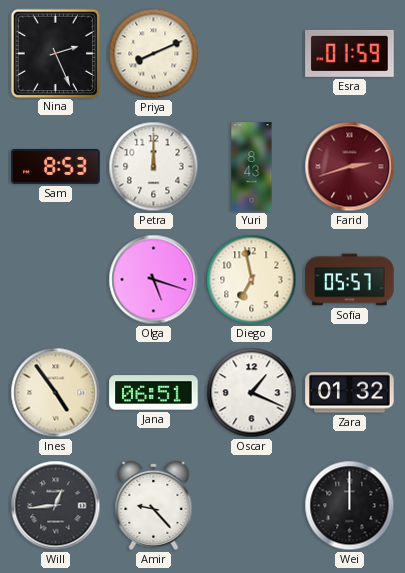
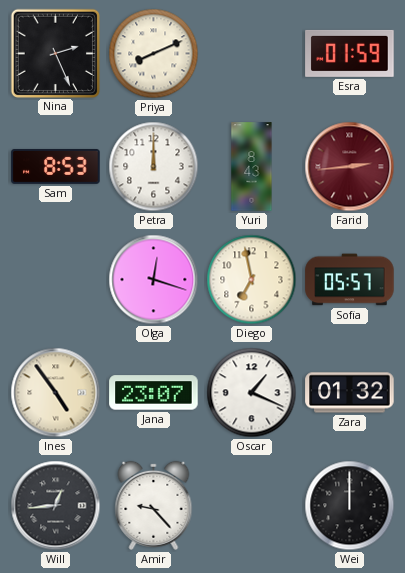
Farid: 2:42 -> 2:44
Olga: 5:18 -> 12:18
Jana: 06:51 -> 23:07
